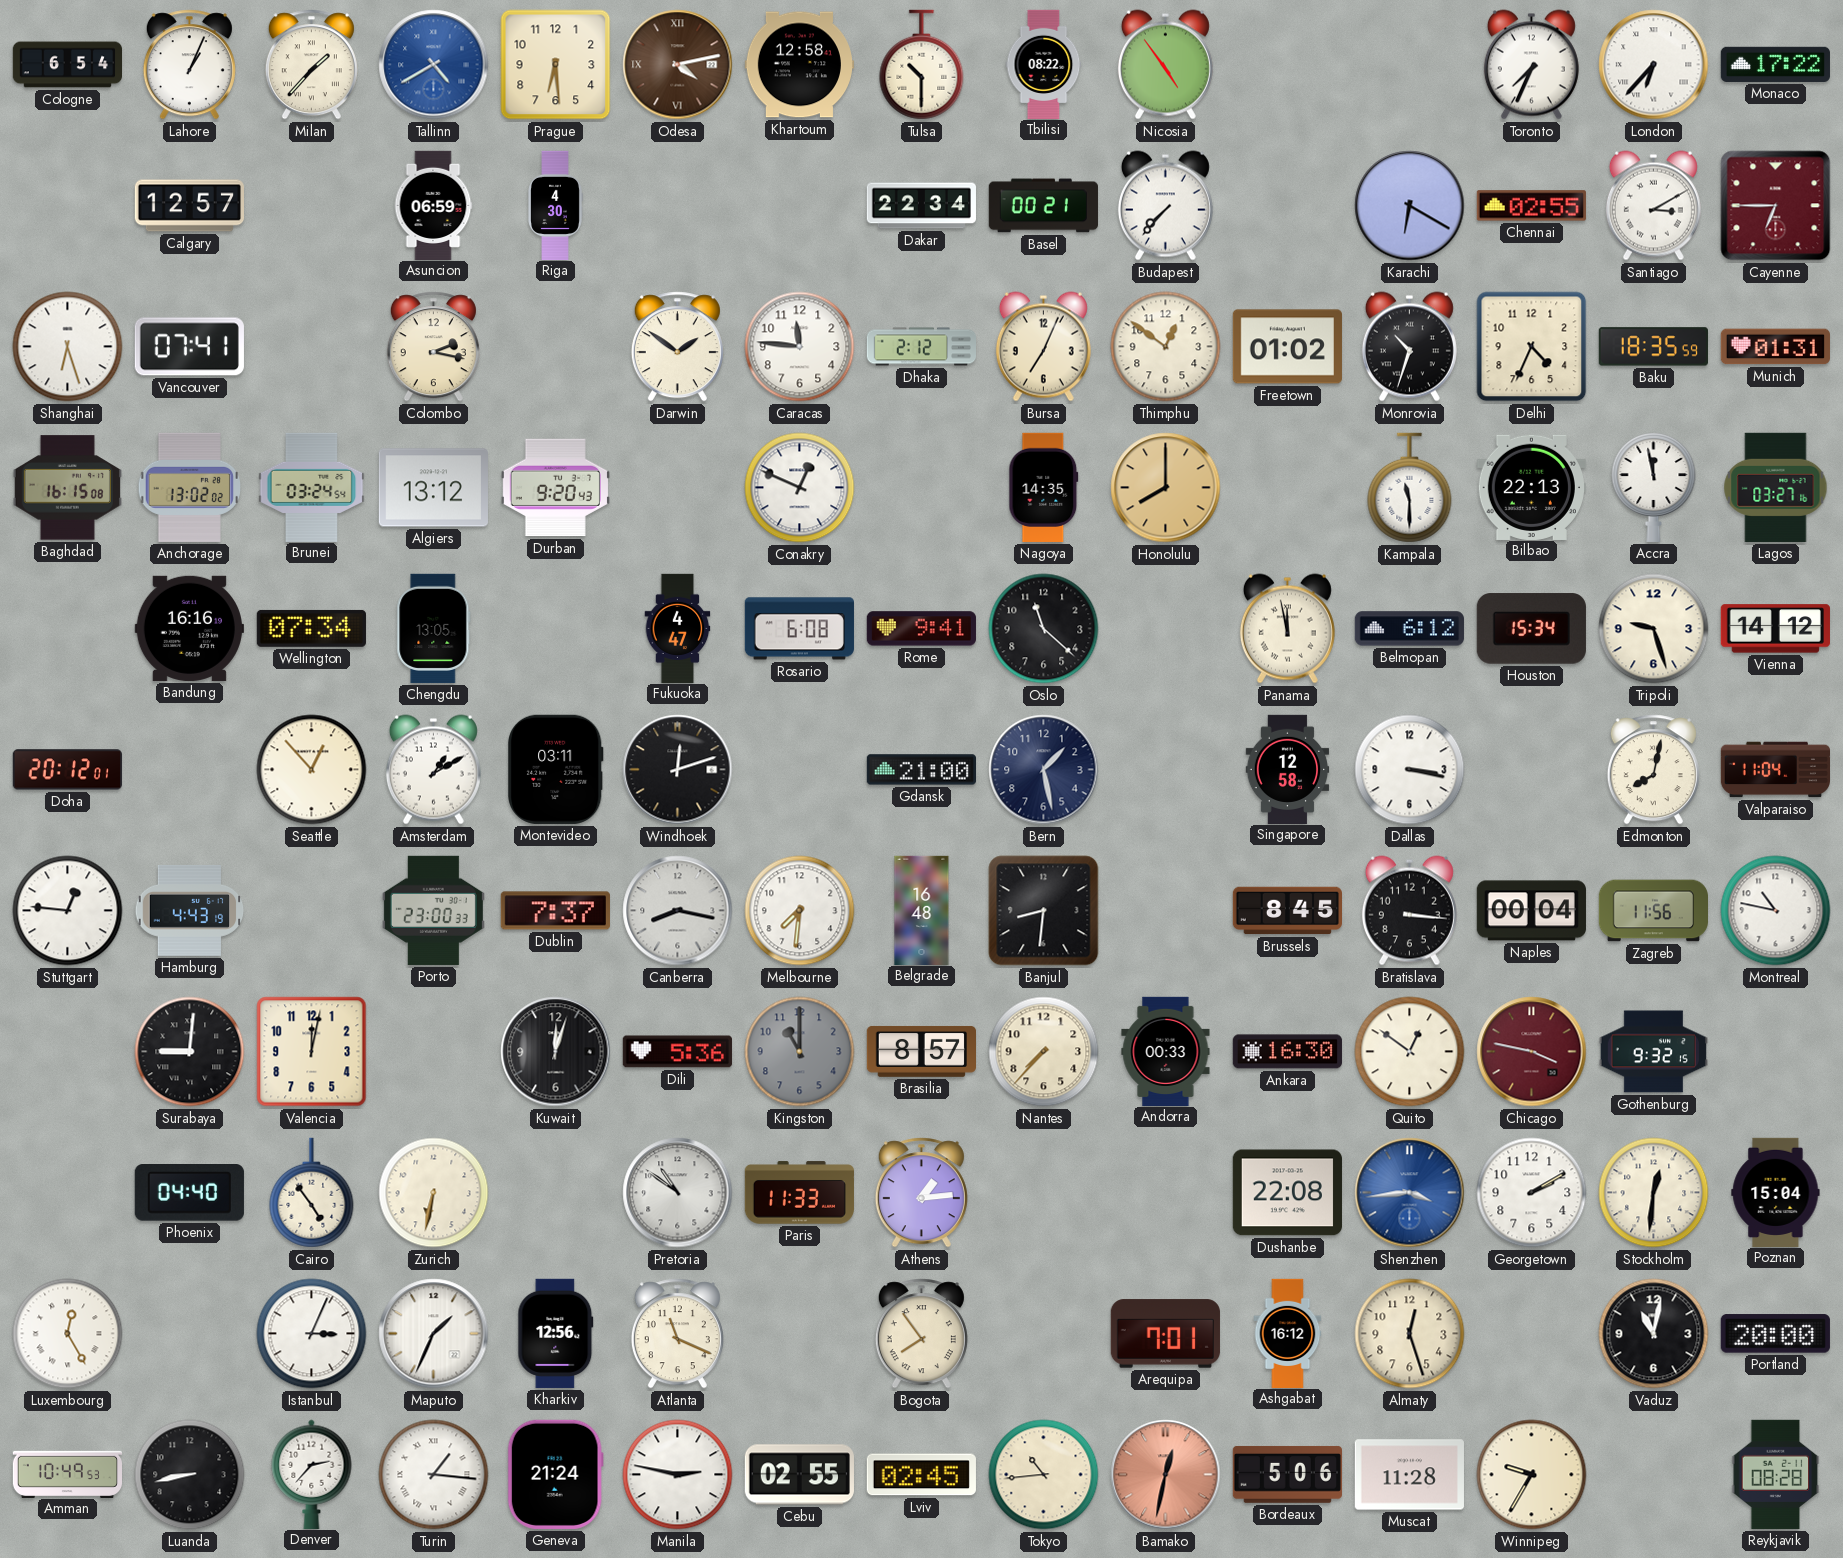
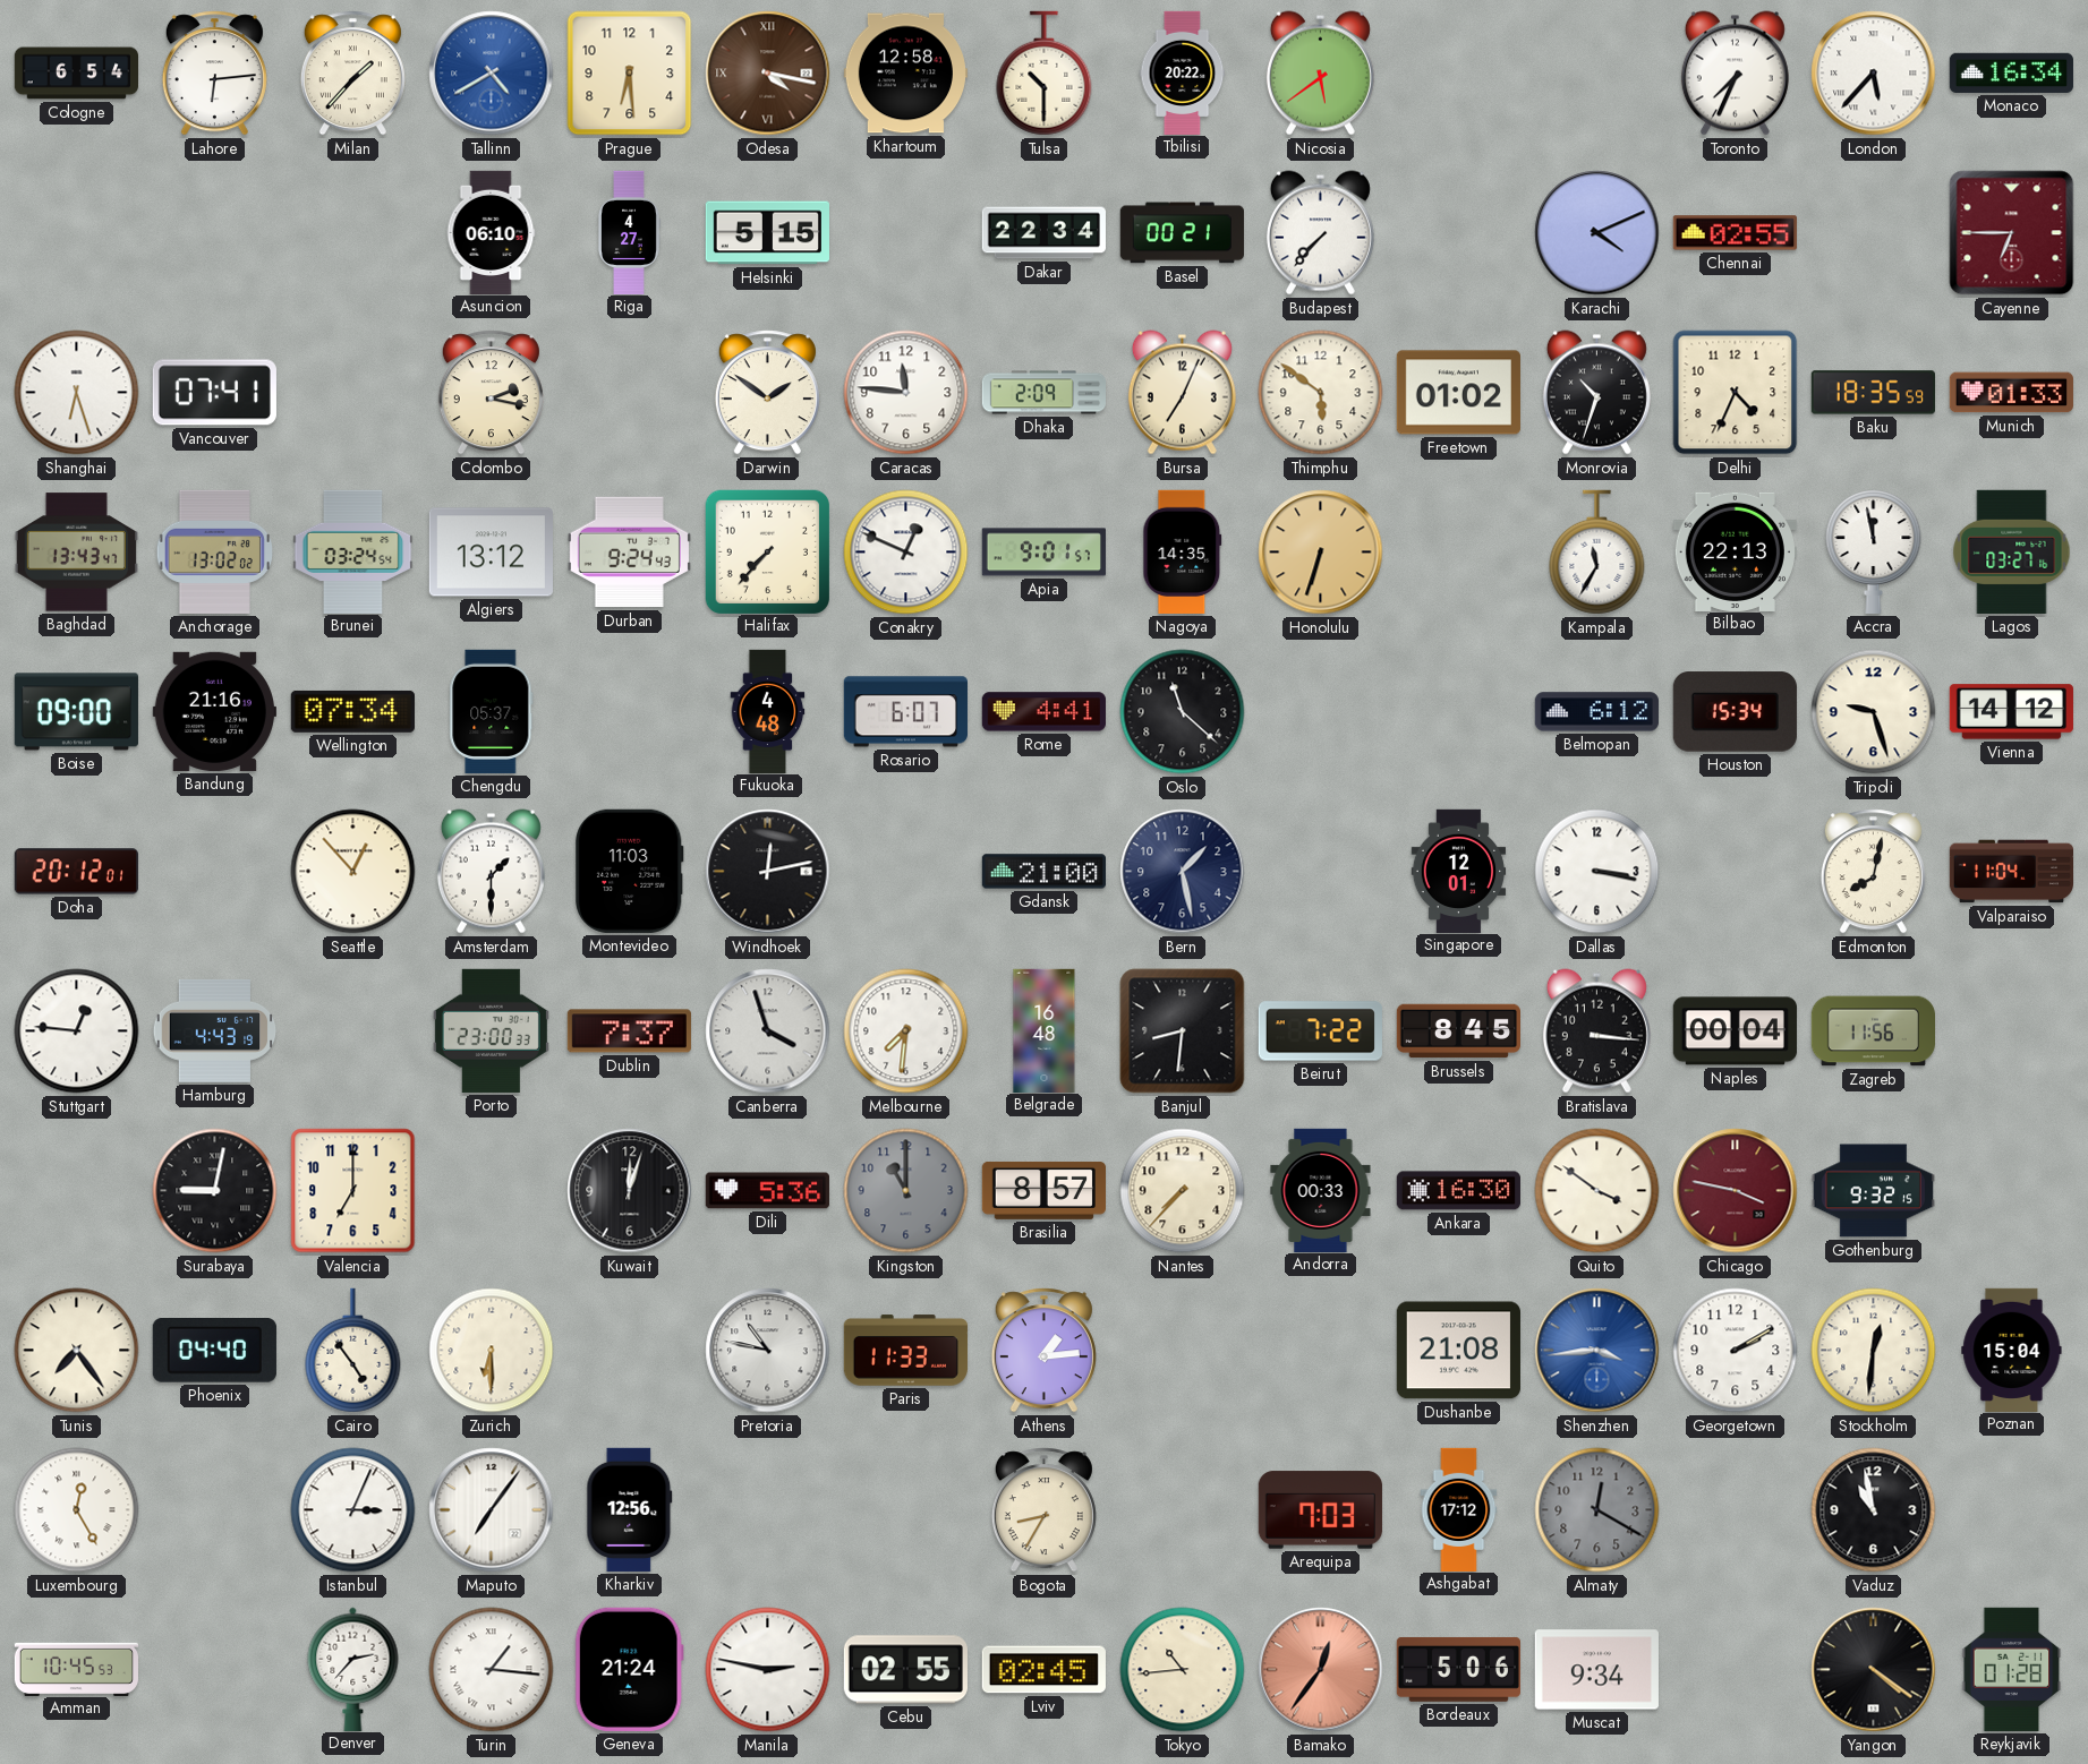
Lahore: 1:04 -> 6:14
Odesa: 4:13 -> 4:17
Tbilisi: 08:22 -> 20:22
Nicosia: 4:54 -> 5:39
London: 6:37 -> 5:37
Monaco: 17:22 -> 16:34
Calgary: 12:57 -> none
Asuncion: 06:59 -> 06:10
Riga: 4:30 -> 4:27
Helsinki: none -> 5:15
Karachi: 6:20 -> 4:11
Santiago: 3:10 -> none
Dhaka: 2:12 -> 2:09
Thimphu: 12:51 -> 5:51
Munich: 01:31 -> 01:33
Baghdad: 16:15 -> 13:43
Durban: 9:20 -> 9:24
Halifax: none -> 7:37
Apia: none -> 9:01
Honolulu: 8:00 -> 6:33
Kampala: 11:30 -> 11:35
Boise: none -> 09:00
Bandung: 16:16 -> 21:16
Chengdu: 13:05 -> 05:37
Fukuoka: 4:47 -> 4:48
Rosario: 6:08 -> 6:07
Rome: 9:41 -> 4:41
Panama: 11:58 -> none
Amsterdam: 1:10 -> 1:30
Montevideo: 03:11 -> 11:03
Windhoek: 12:12 -> 12:13
Singapore: 12:58 -> 12:01
Canberra: 8:17 -> 3:57
Beirut: none -> 7:22
Montreal: 10:47 -> none
Surabaya: 9:01 -> 9:02
Valencia: 12:02 -> 7:00
Quito: 12:51 -> 3:51
Tunis: none -> 7:24
Zurich: 6:32 -> 6:30
Pretoria: 10:51 -> 10:47
Dushanbe: 22:08 -> 21:08
Maputo: 1:34 -> 7:06
Atlanta: 11:19 -> none
Bogota: 7:54 -> 8:35
Arequipa: 7:01 -> 7:03
Ashgabat: 16:12 -> 17:12
Almaty: 12:27 -> 12:20
Almaty dial: cream -> grey
Vaduz: 11:02 -> 10:58
Portland: 20:00 -> none
Amman: 10:49 -> 10:45
Luanda: 8:43 -> none
Bamako: 12:32 -> 12:36
Muscat: 11:28 -> 9:34
Winnipeg: 9:35 -> none
Yangon: none -> 4:21
Reykjavik: 08:28 -> 01:28
